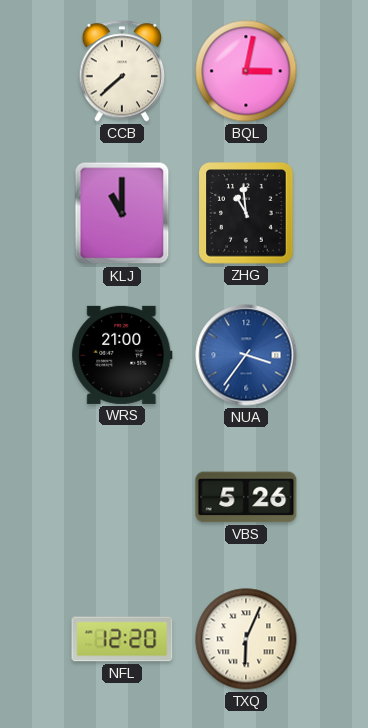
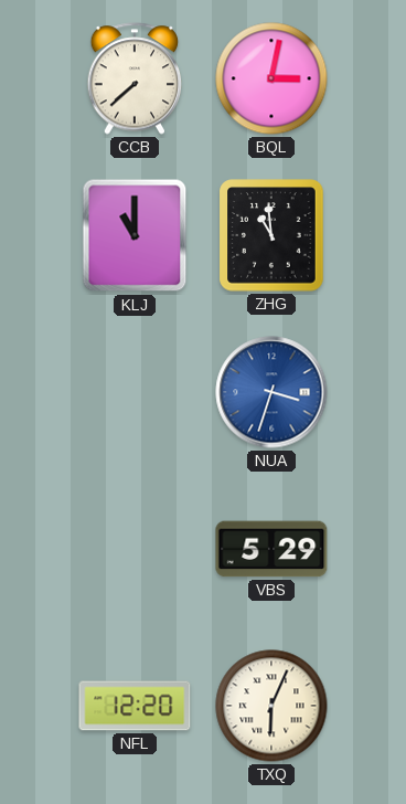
WRS: 21:00 -> none
NUA: 3:36 -> 3:33
VBS: 5:26 -> 5:29
